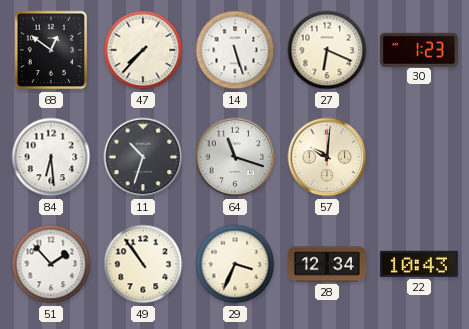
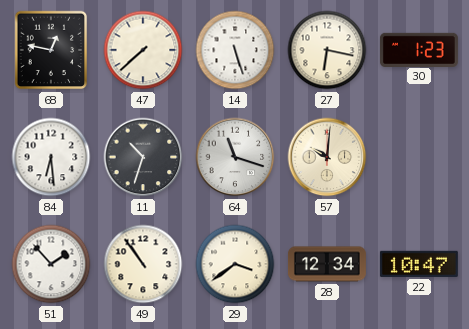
68: 12:51 -> 12:47
47: 7:37 -> 7:38
27: 6:19 -> 6:17
29: 3:34 -> 3:39
22: 10:43 -> 10:47
